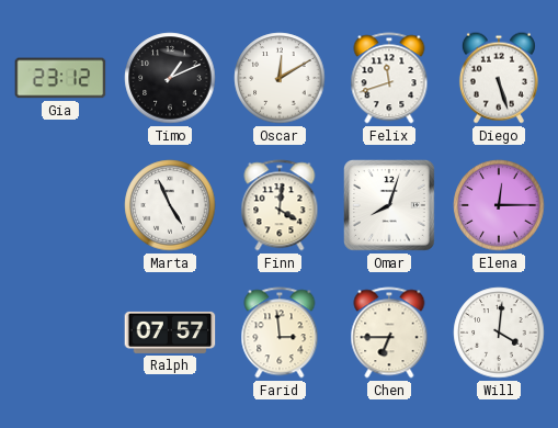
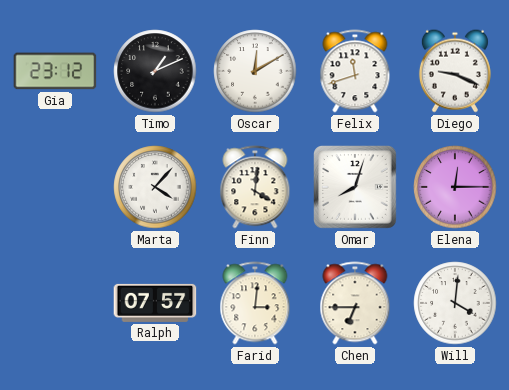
Diego: 5:27 -> 9:19
Marta: 4:56 -> 4:07
Farid: 2:59 -> 3:01
